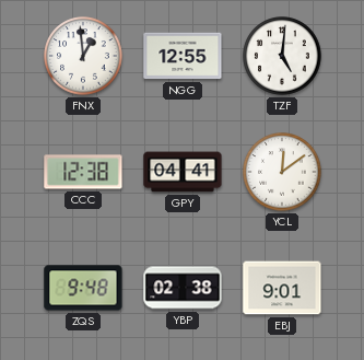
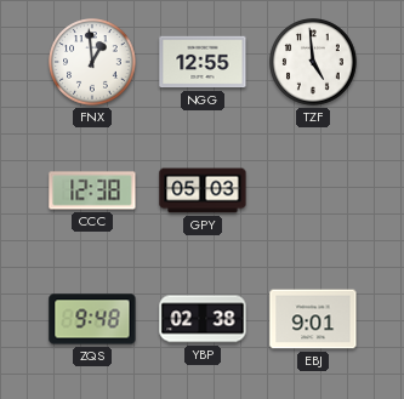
TZF: 5:01 -> 4:59
GPY: 04:41 -> 05:03
YCL: 12:09 -> none
